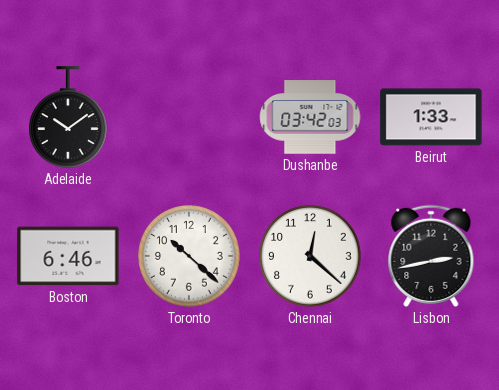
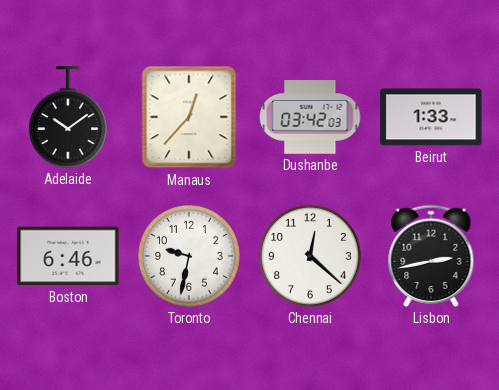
Manaus: none -> 12:37
Toronto: 10:22 -> 9:32
